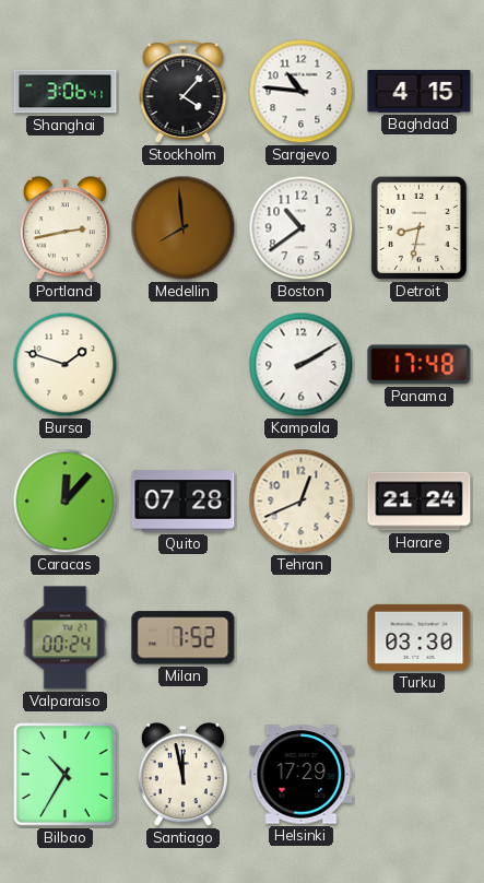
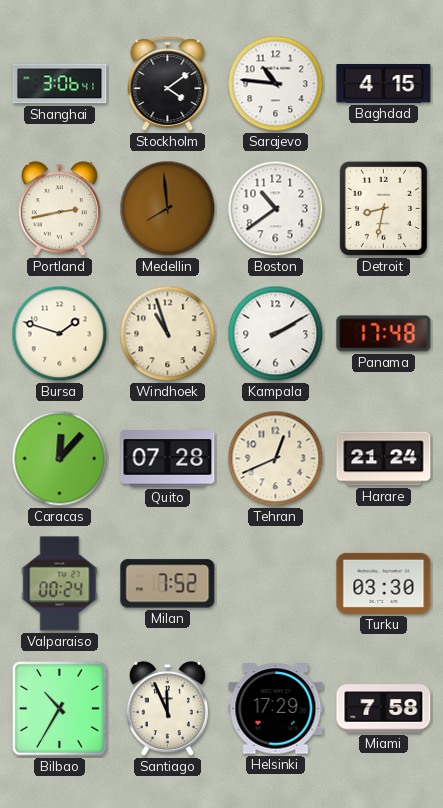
Stockholm: 4:07 -> 4:09
Windhoek: none -> 10:57
Santiago: 11:58 -> 11:56
Miami: none -> 7:58
